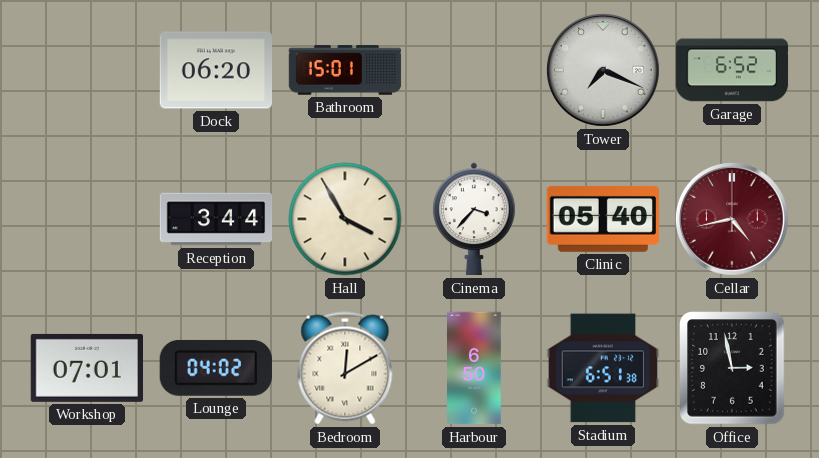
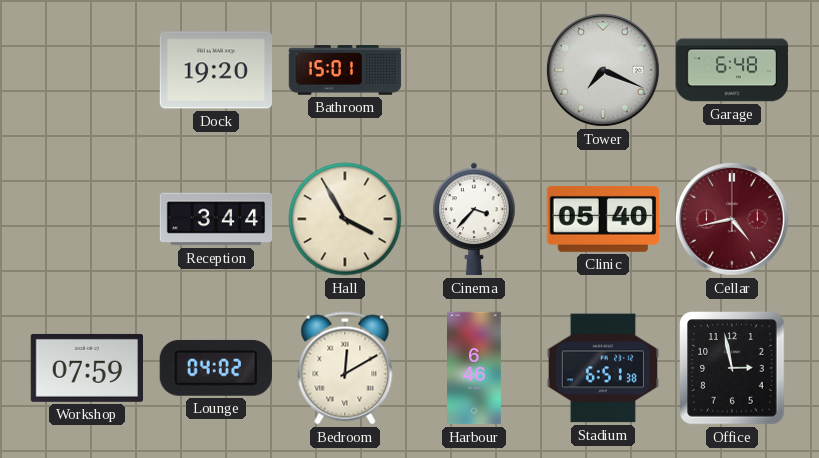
Dock: 06:20 -> 19:20
Garage: 6:52 -> 6:48
Workshop: 07:01 -> 07:59
Harbour: 6:50 -> 6:46
